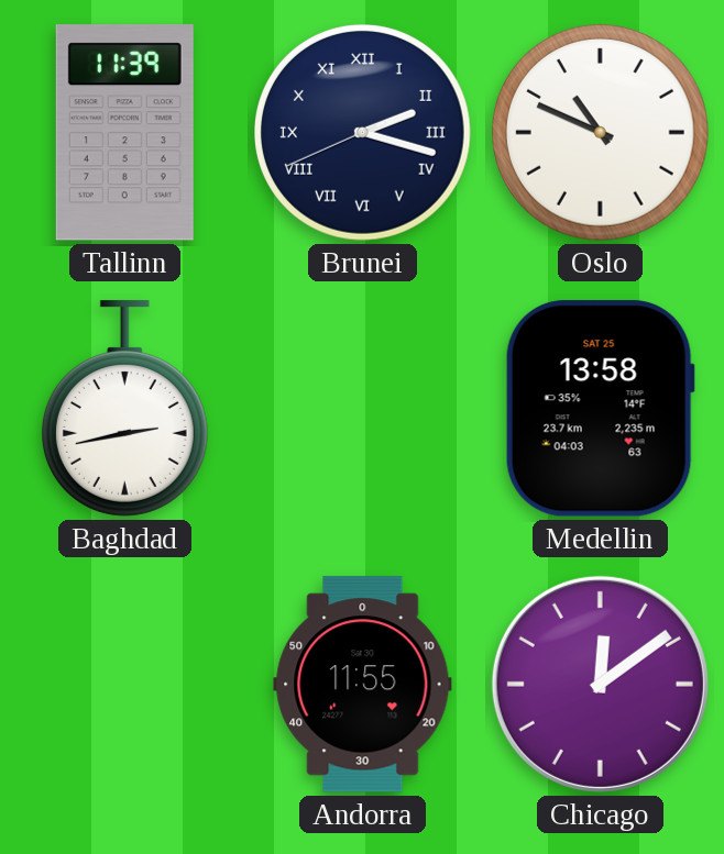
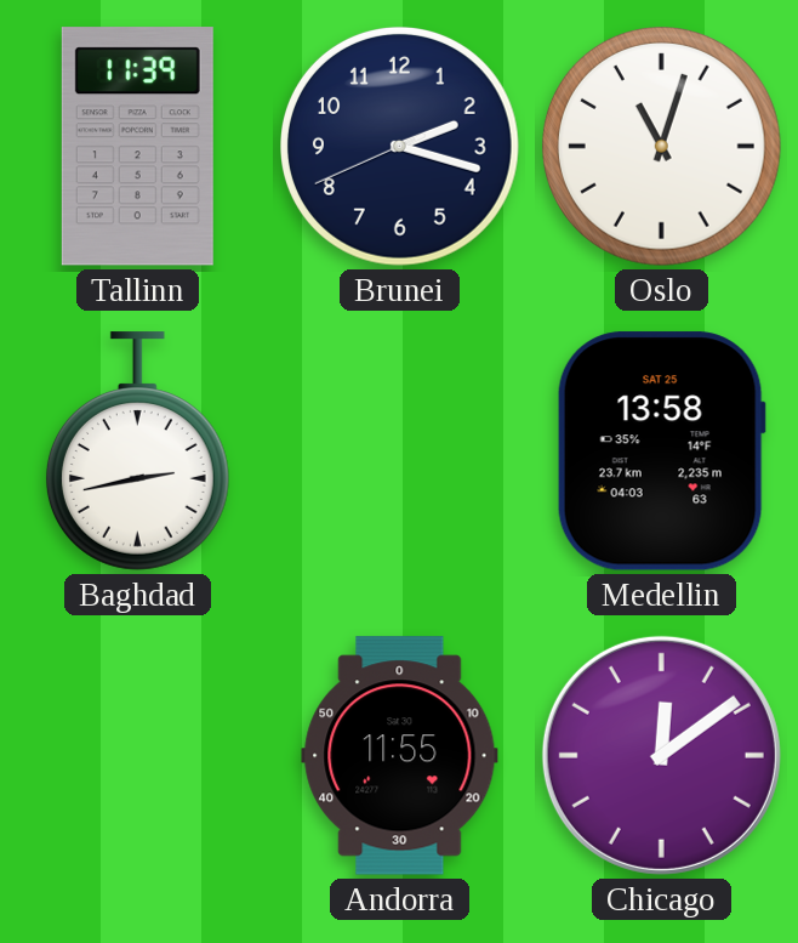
Brunei numerals: Roman -> Arabic
Oslo: 10:49 -> 11:03
